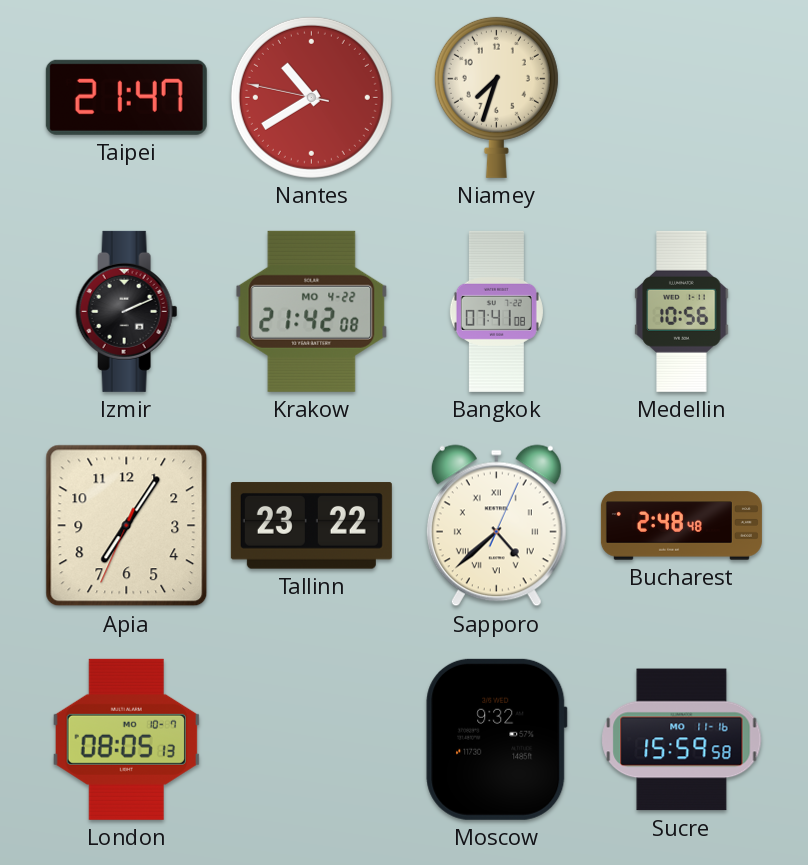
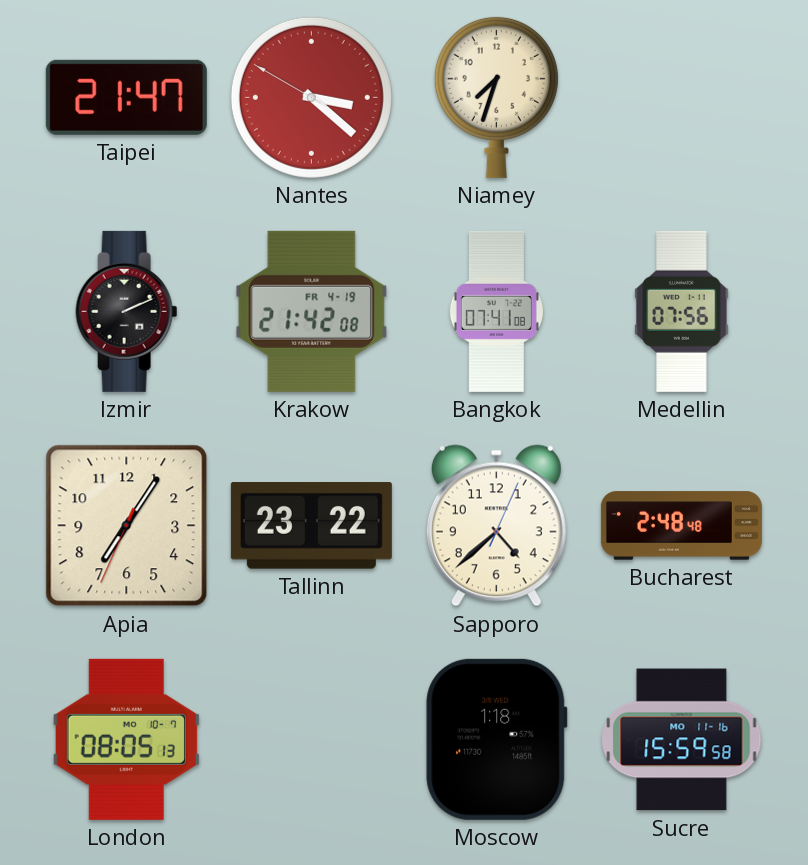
Nantes: 10:39 -> 3:21
Krakow date: MO 4-22 -> FR 4-19
Medellin: 10:56 -> 07:56
Sapporo numerals: Roman -> Arabic
Moscow: 9:32 -> 1:18
